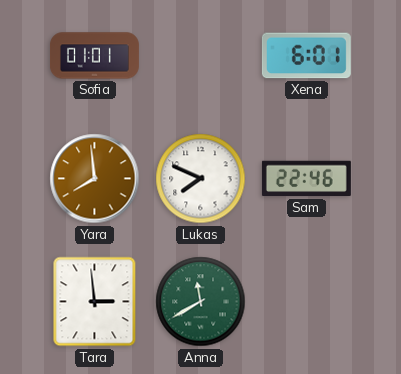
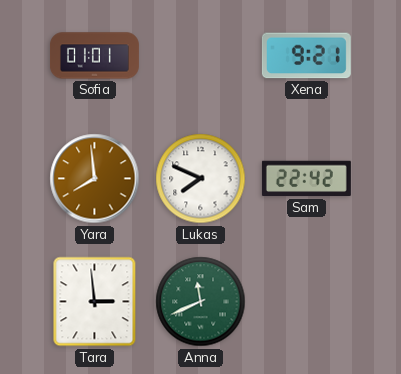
Xena: 6:01 -> 9:21
Sam: 22:46 -> 22:42
Anna: 11:40 -> 11:41
